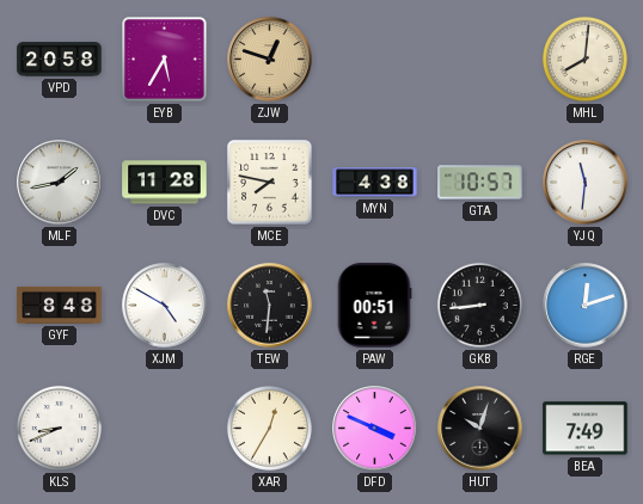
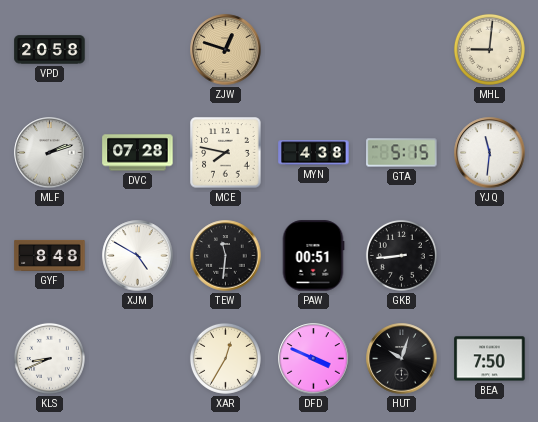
EYB: 5:35 -> none
MHL: 8:01 -> 9:01
MLF: 1:43 -> 2:12
DVC: 11:28 -> 07:28
GTA: 10:57 -> 5:15
RGE: 12:12 -> none
BEA: 7:49 -> 7:50
